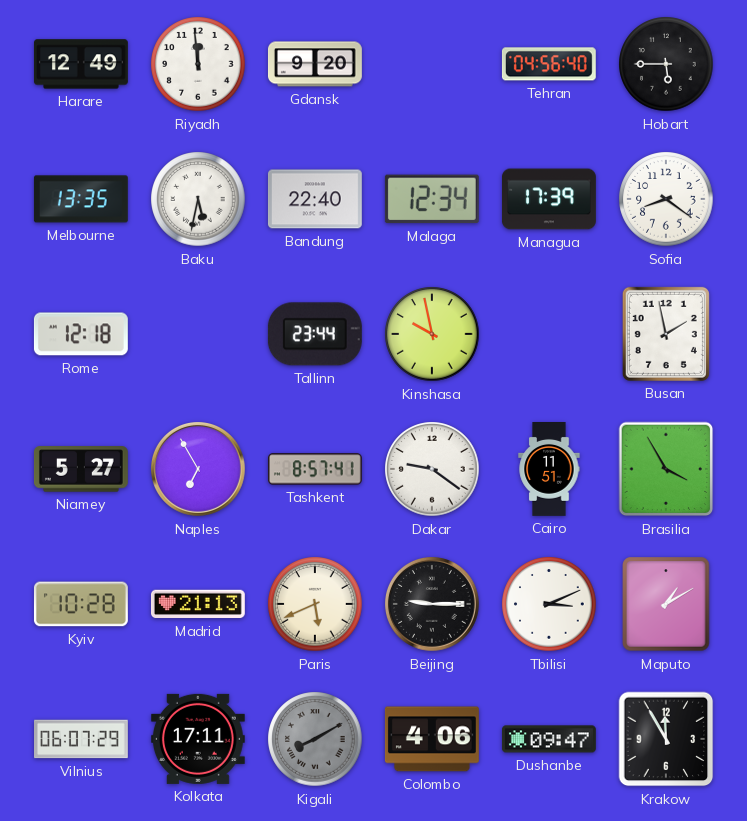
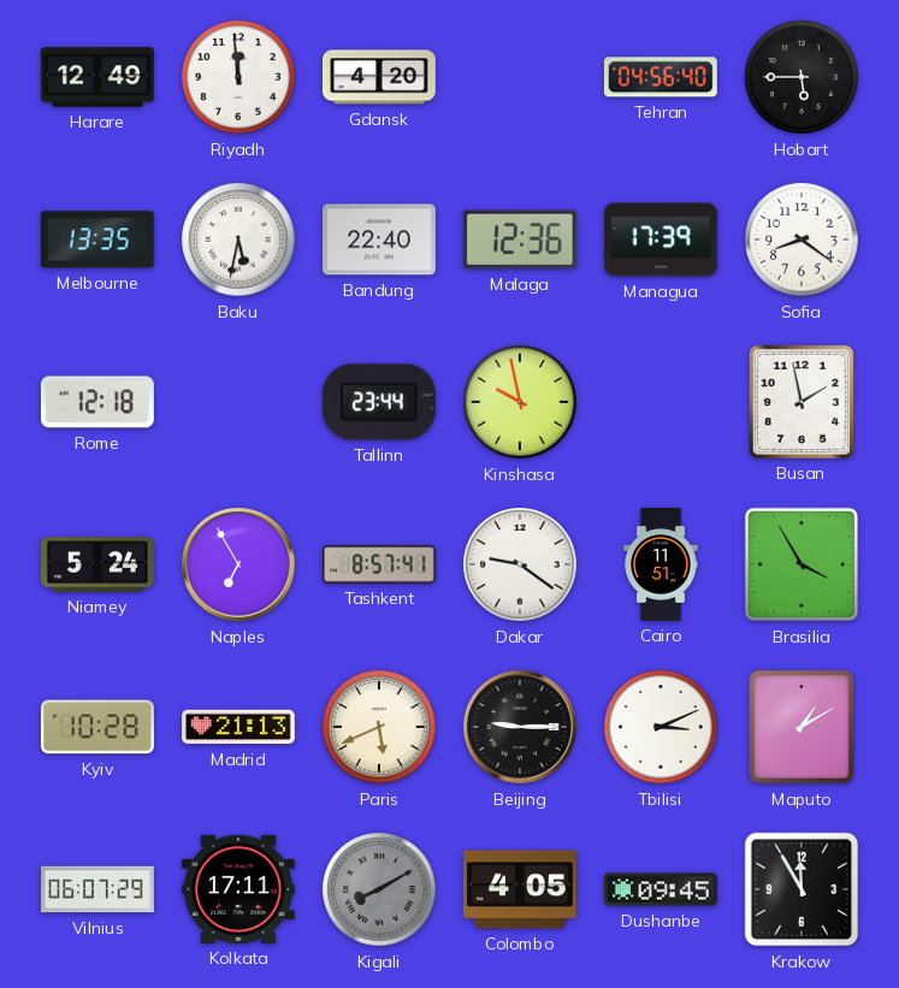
Gdansk: 9:20 -> 4:20
Malaga: 12:34 -> 12:36
Niamey: 5:27 -> 5:24
Colombo: 4:06 -> 4:05
Dushanbe: 09:47 -> 09:45
